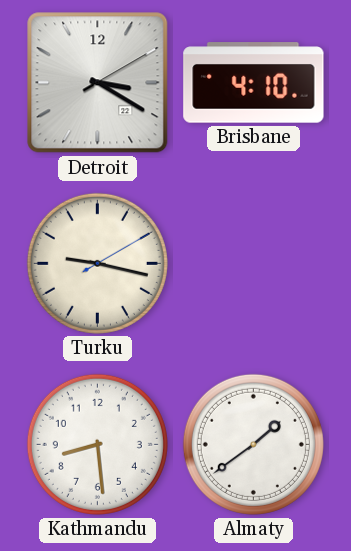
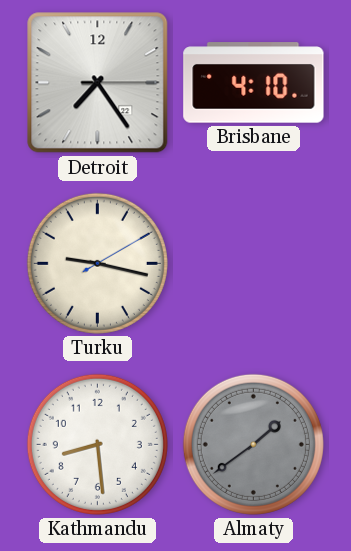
Detroit: 3:20 -> 7:24
Almaty dial: white -> grey
